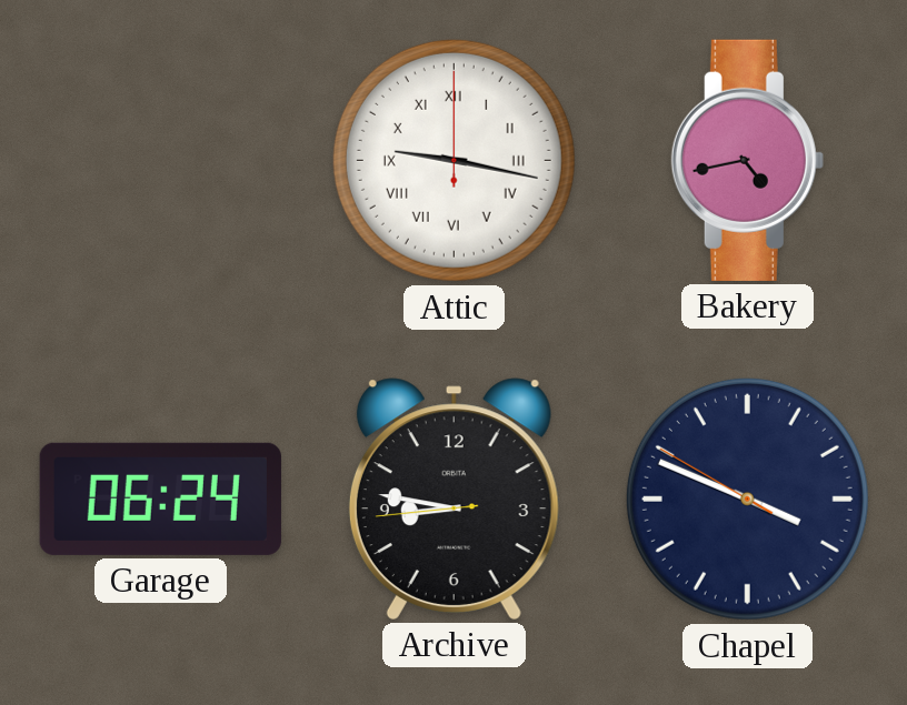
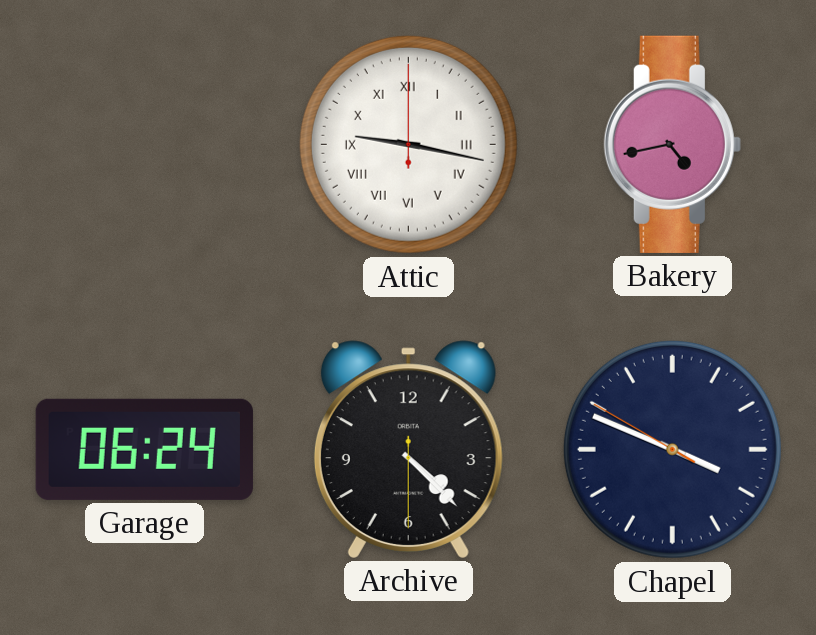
Archive: 8:46 -> 4:22
